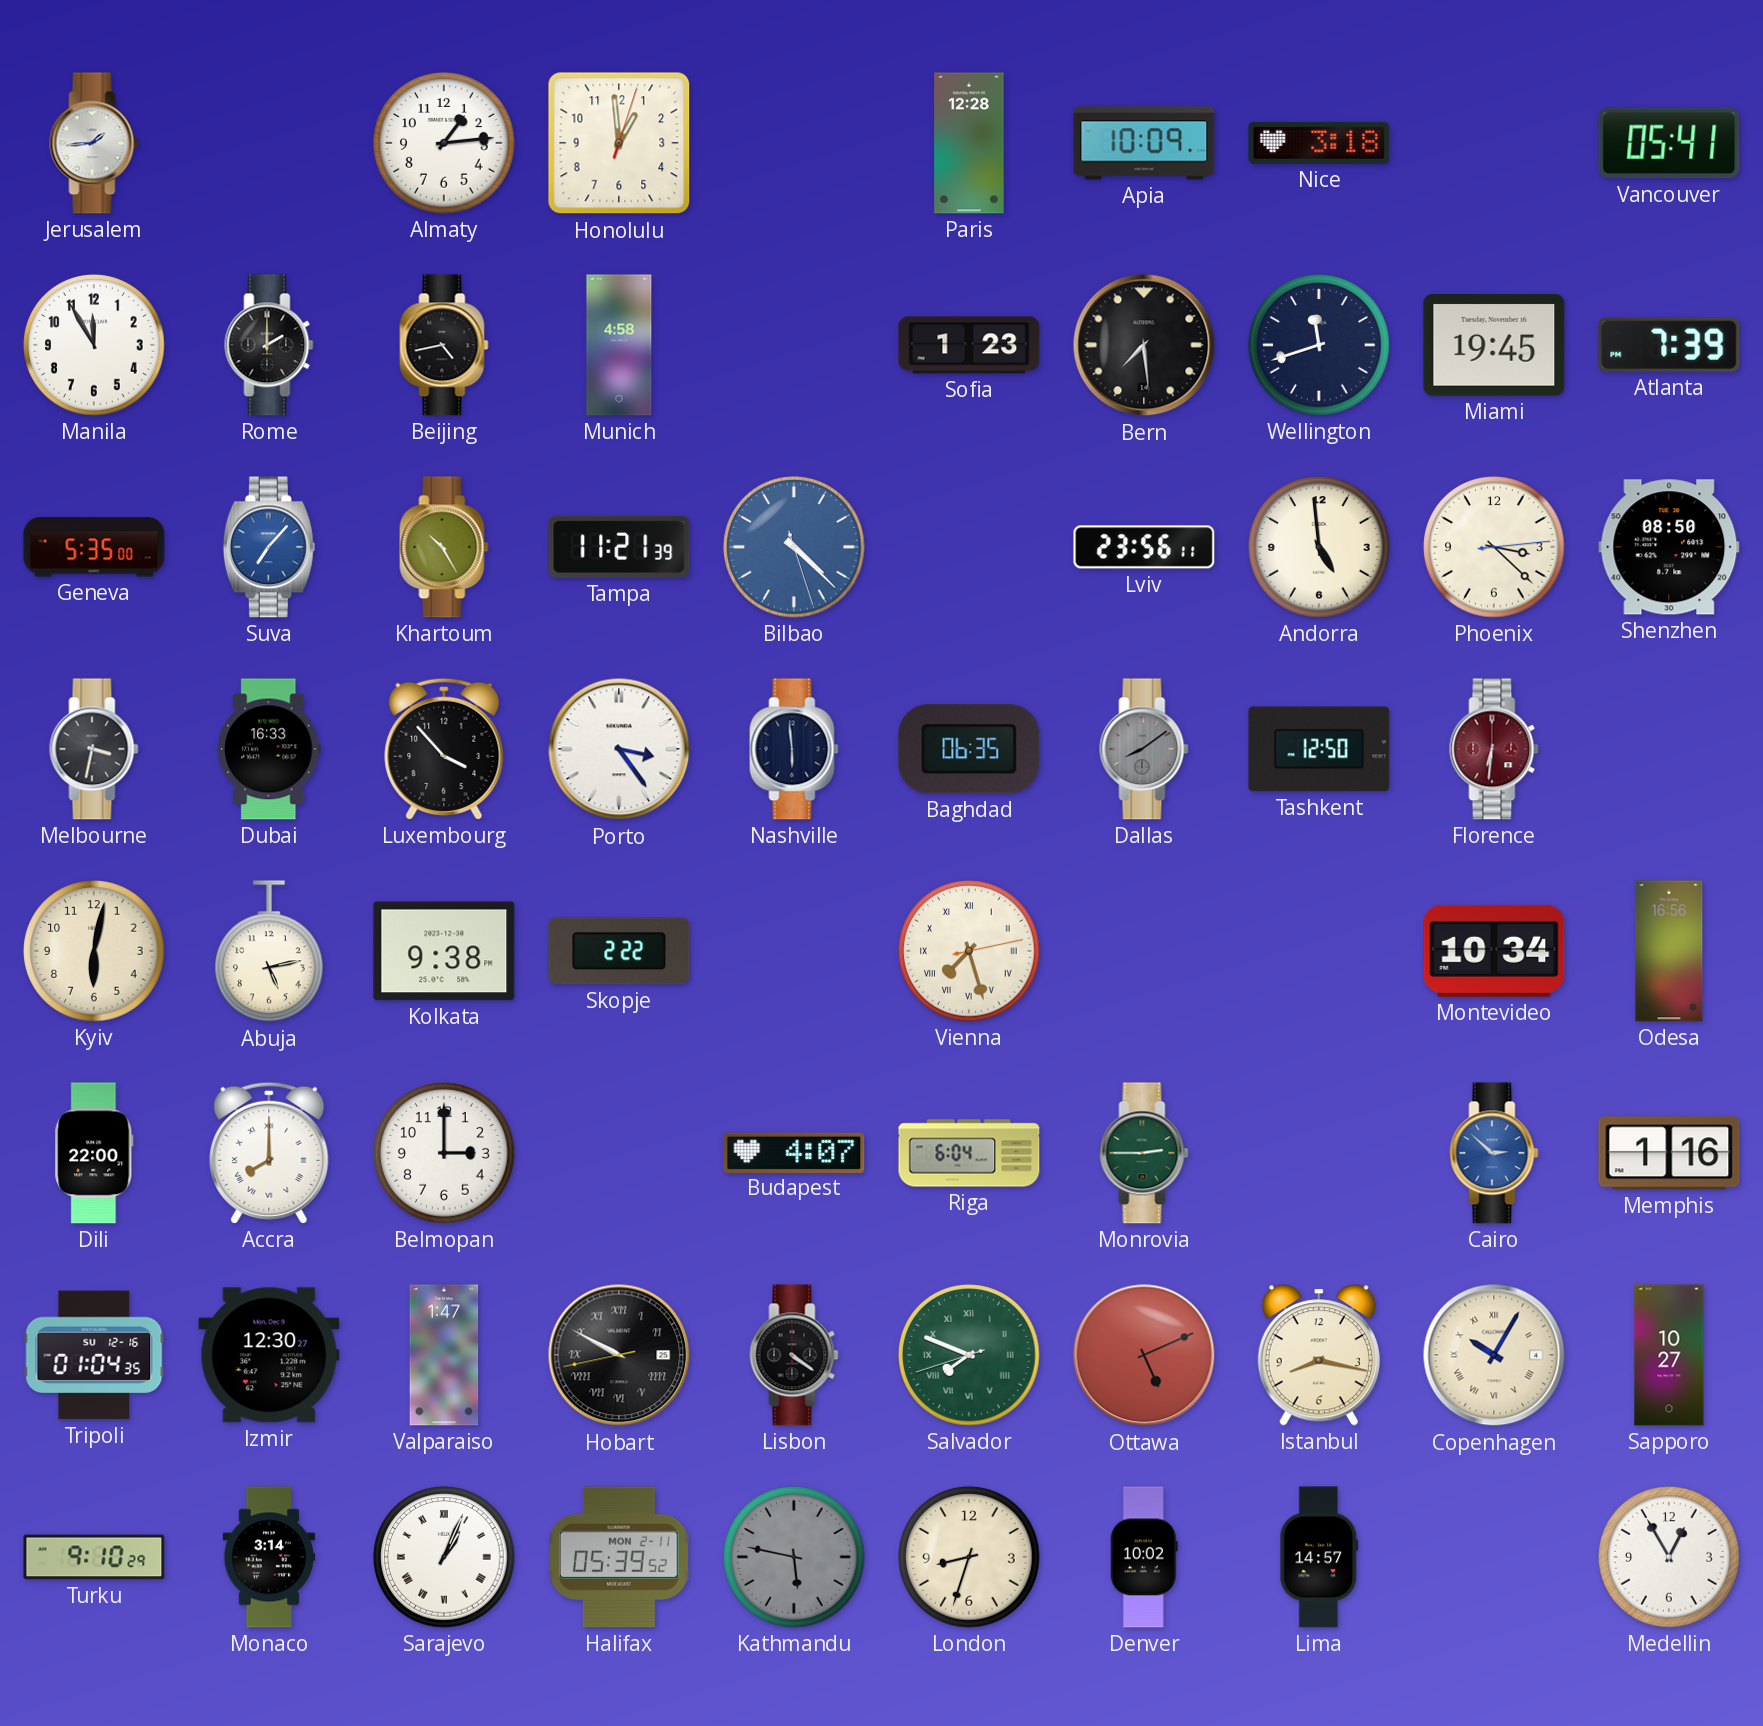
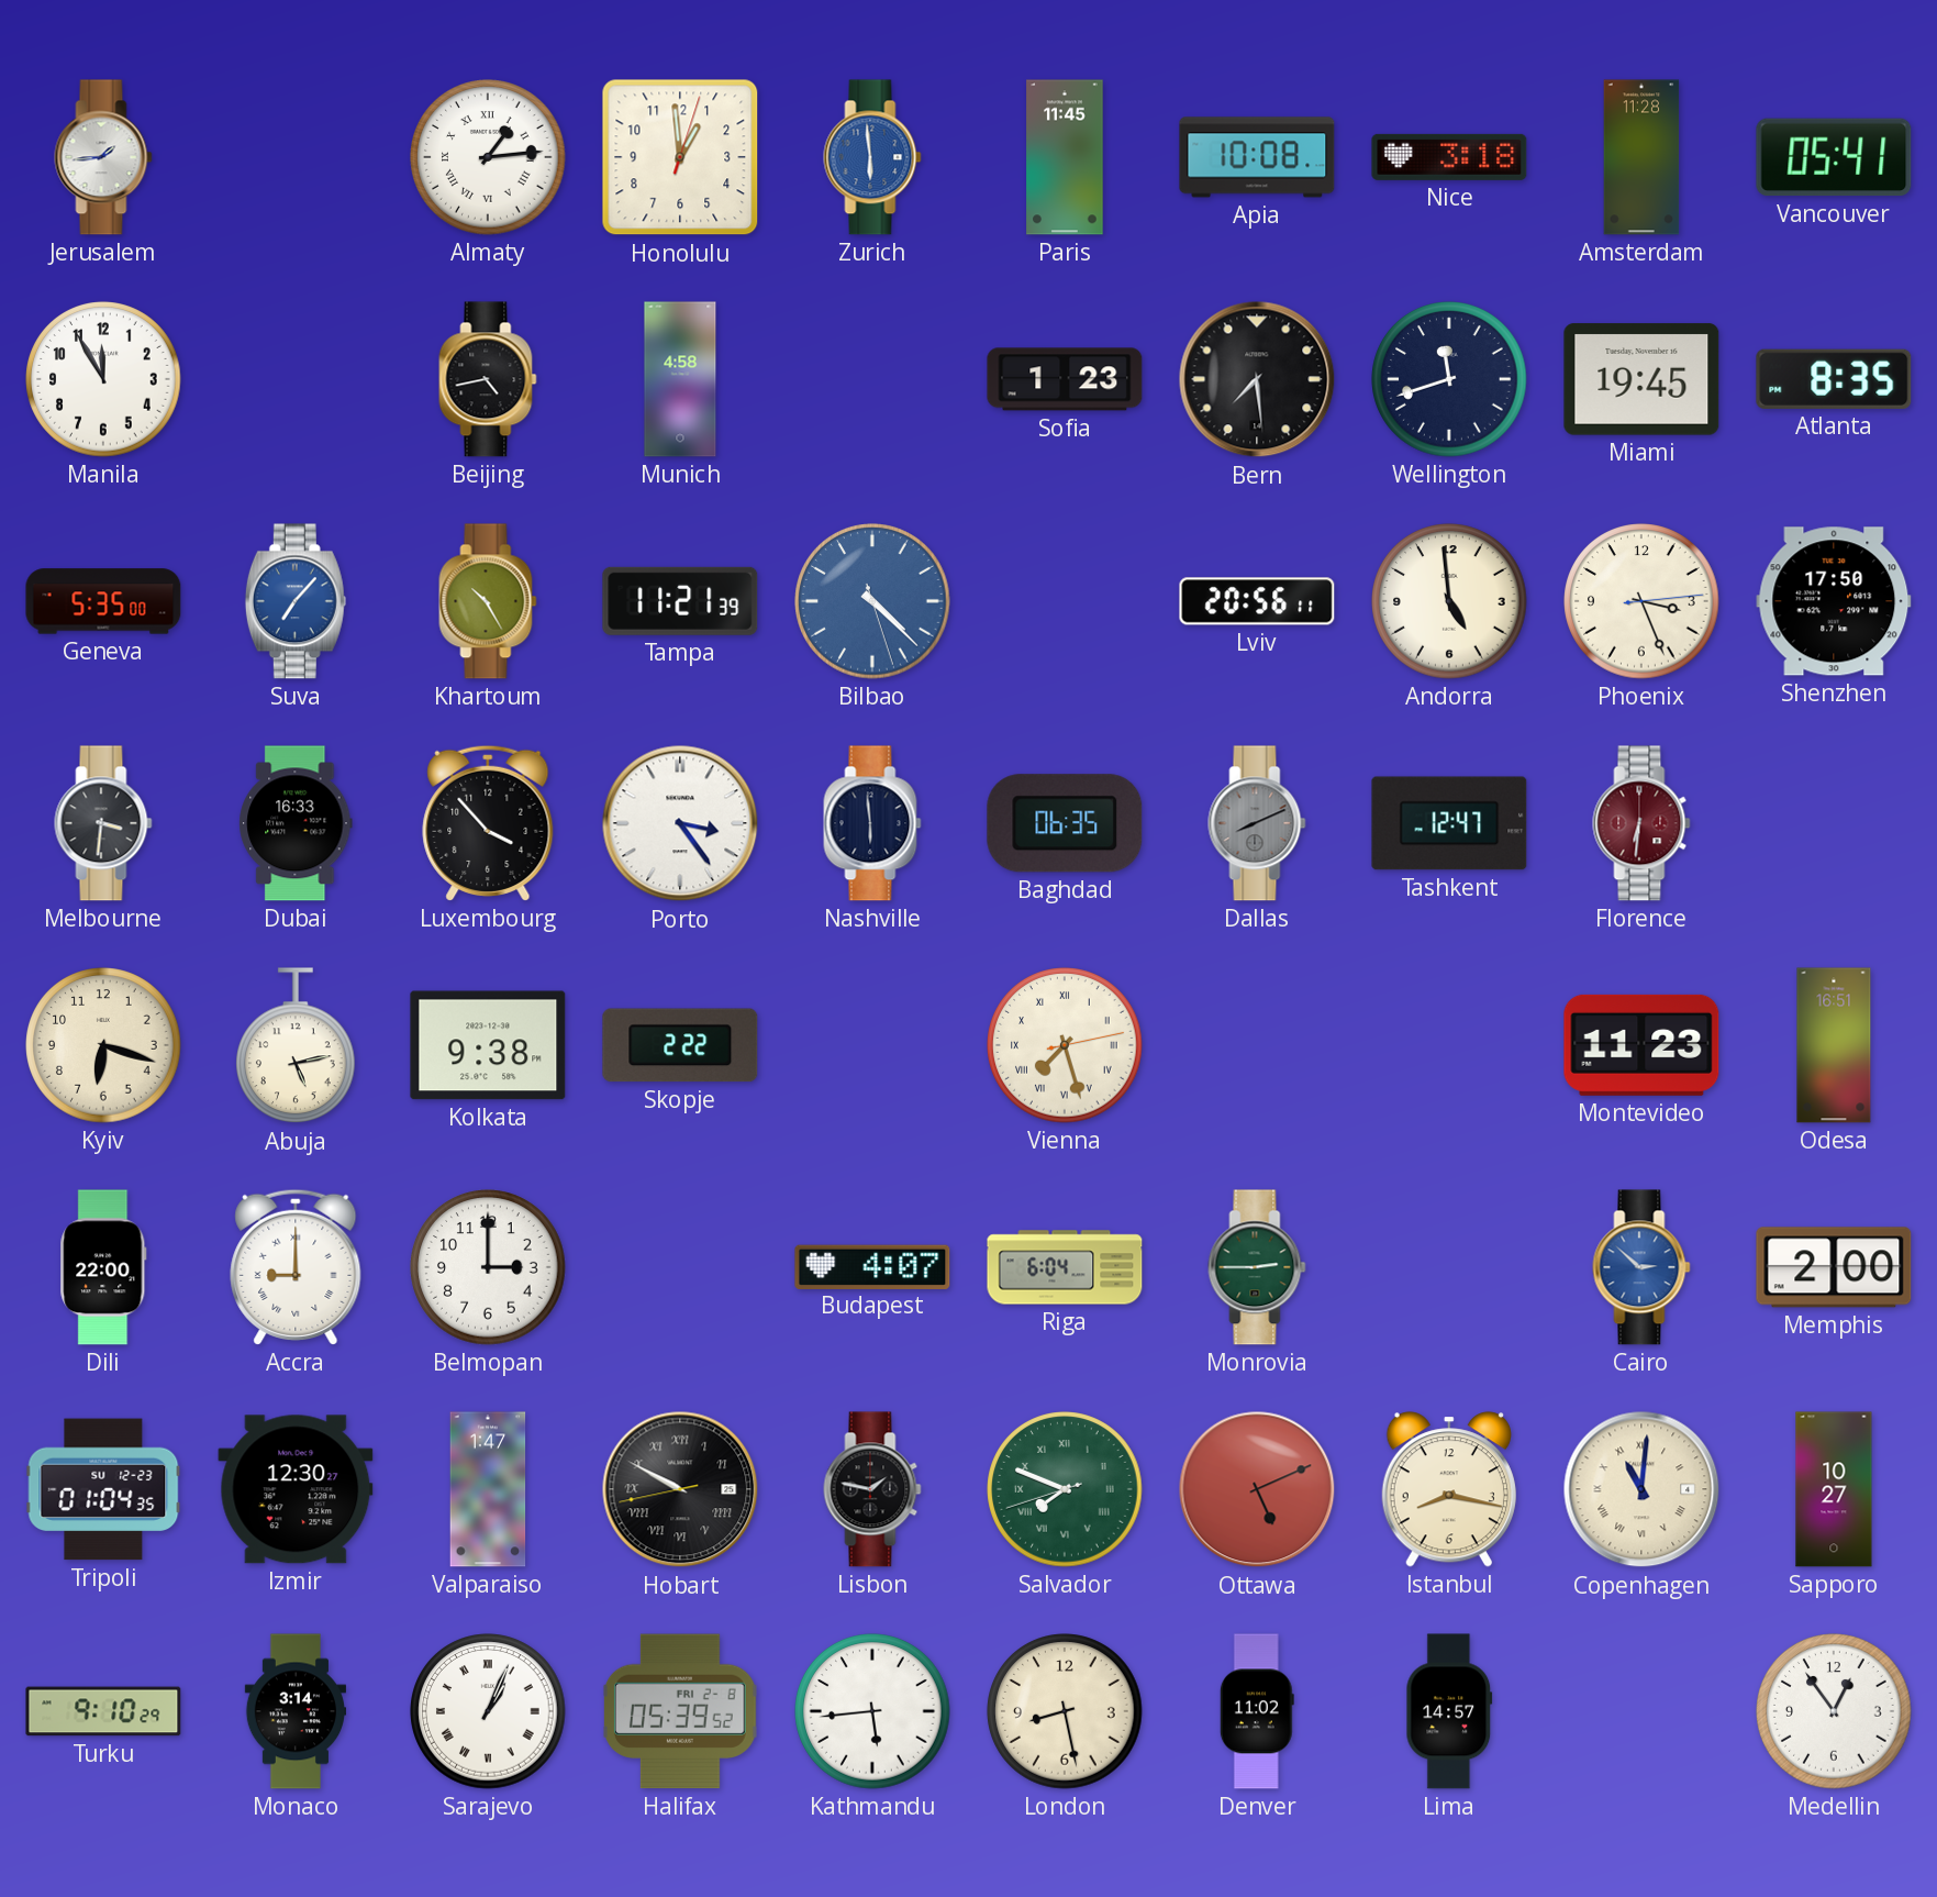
Almaty numerals: Arabic -> Roman
Zurich: none -> 5:59
Paris: 12:28 -> 11:45
Apia: 10:09 -> 10:08
Amsterdam: none -> 11:28
Rome: 2:00 -> none
Atlanta: 7:39 -> 8:35
Lviv: 23:56 -> 20:56
Phoenix: 3:22 -> 3:26
Shenzhen: 08:50 -> 17:50
Melbourne: 3:32 -> 3:31
Dallas: 8:09 -> 8:11
Tashkent: 12:50 -> 12:47
Kyiv: 6:02 -> 6:18
Montevideo: 10:34 -> 11:23
Odesa: 16:56 -> 16:51
Accra: 8:00 -> 9:00
Memphis: 1:16 -> 2:00
Tripoli date: SU 12-16 -> SU 12-23
Lisbon: 4:21 -> 1:47
Copenhagen: 10:05 -> 11:01
Halifax date: MON 2-11 -> FRI 2-8
Kathmandu: 5:47 -> 5:44
Kathmandu dial: grey -> white
London: 8:33 -> 8:28
Denver: 10:02 -> 11:02
Medellin: 12:55 -> 12:54
